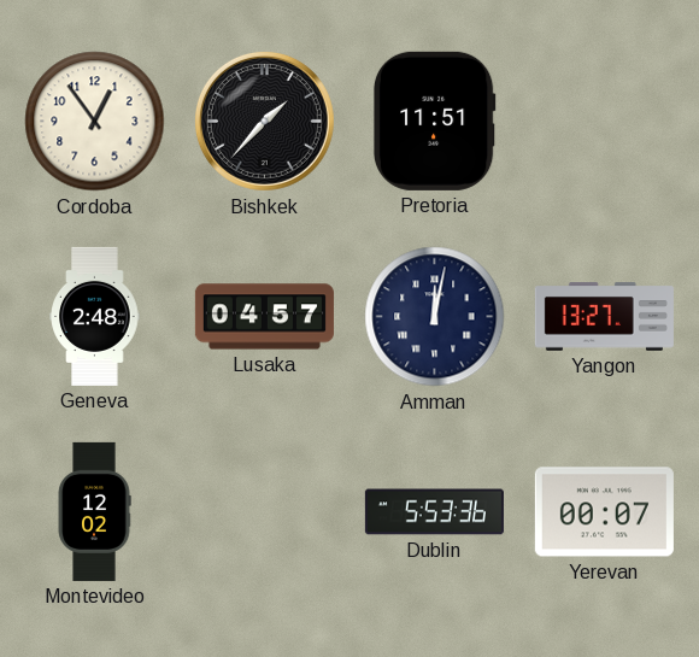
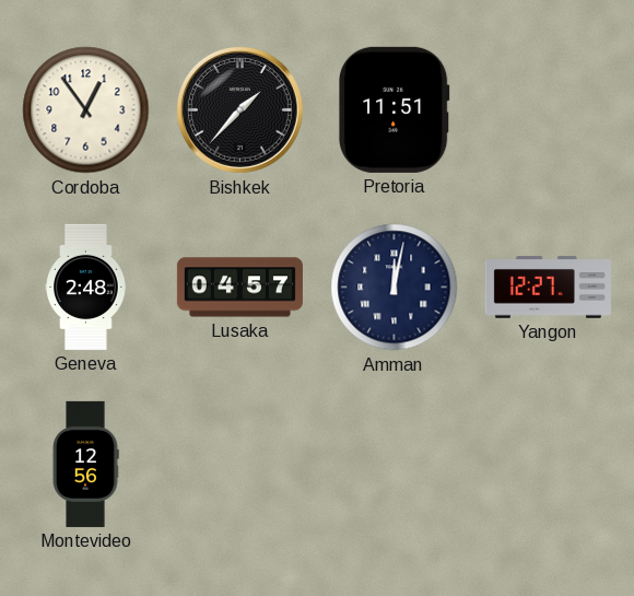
Yangon: 13:27 -> 12:27
Montevideo: 12:02 -> 12:56
Dublin: 5:53 -> none
Yerevan: 00:07 -> none
